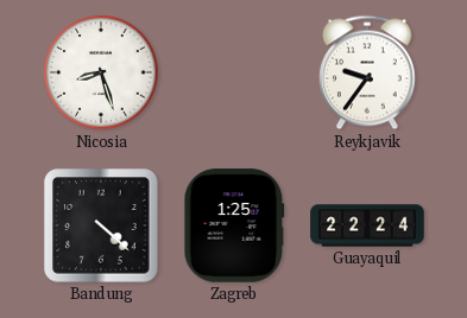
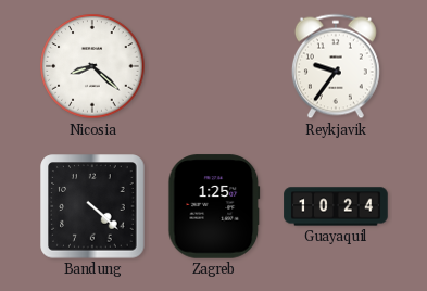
Nicosia: 8:27 -> 8:22
Guayaquil: 22:24 -> 10:24
